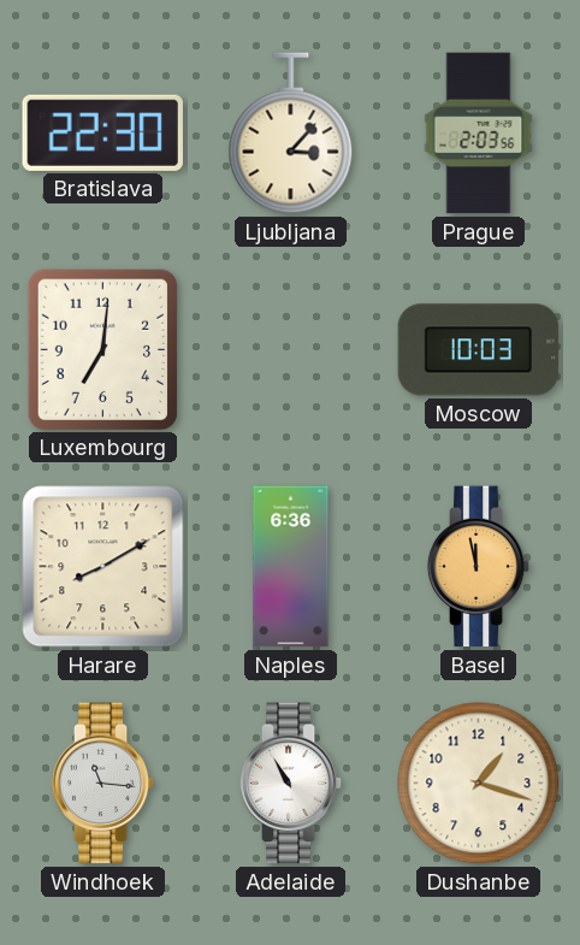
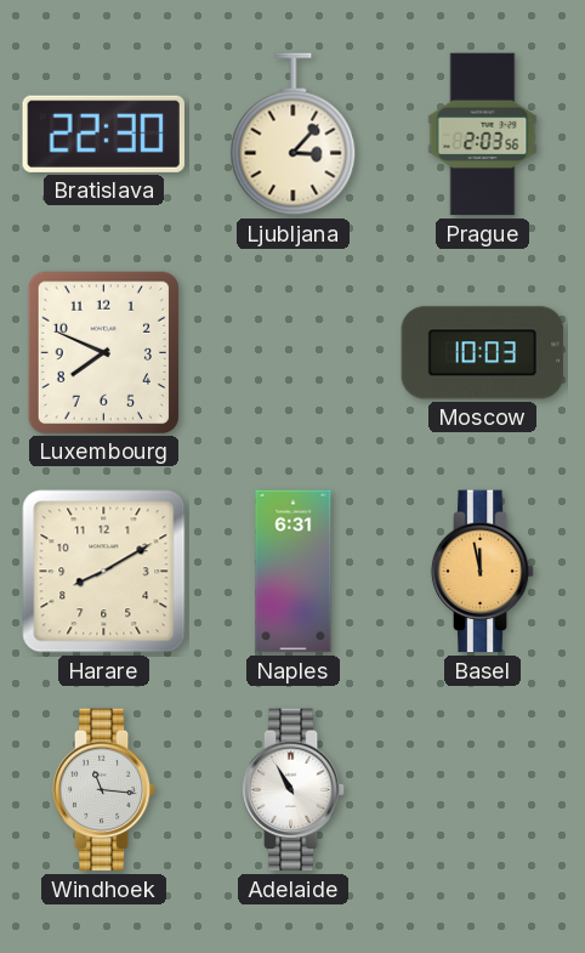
Luxembourg: 7:01 -> 7:49
Naples: 6:36 -> 6:31
Dushanbe: 1:18 -> none
